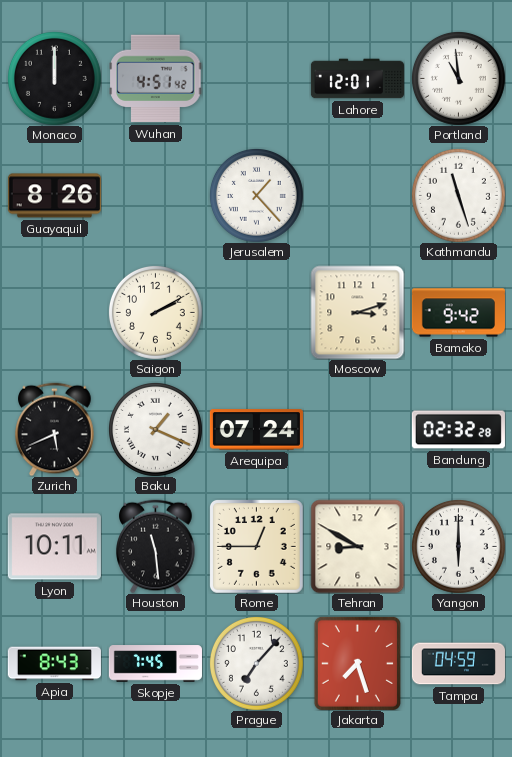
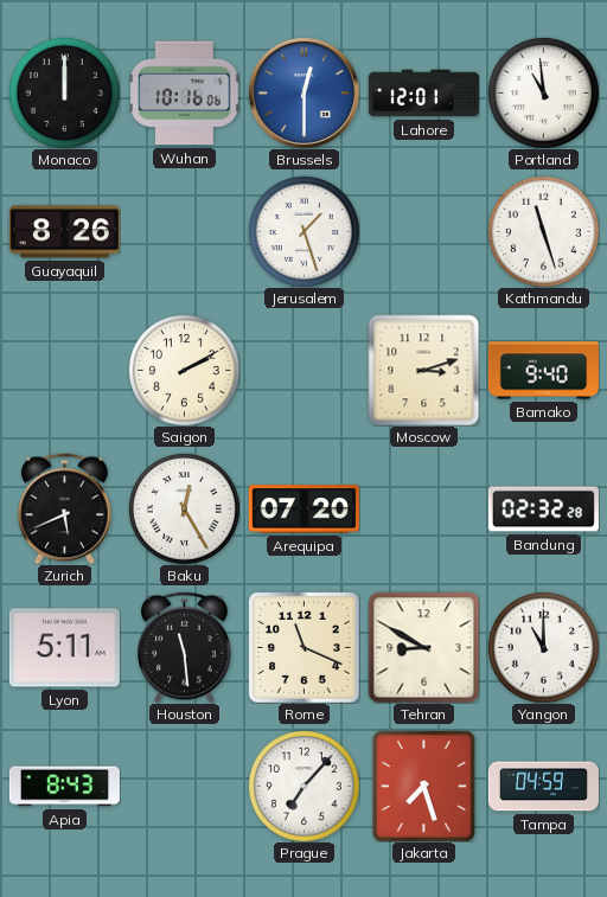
Wuhan: 4:51 -> 10:16
Brussels: none -> 12:30
Jerusalem: 1:23 -> 1:27
Bamako: 9:42 -> 9:40
Baku: 1:19 -> 12:25
Arequipa: 07:24 -> 07:20
Lyon: 10:11 -> 5:11
Rome: 12:45 -> 11:19
Yangon: 6:00 -> 11:00
Skopje: 7:45 -> none
